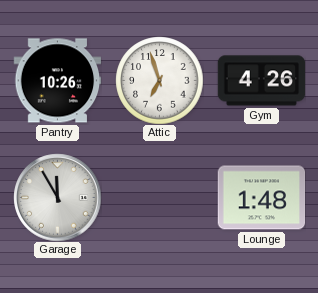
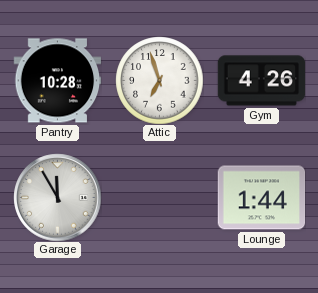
Pantry: 10:26 -> 10:28
Lounge: 1:48 -> 1:44
